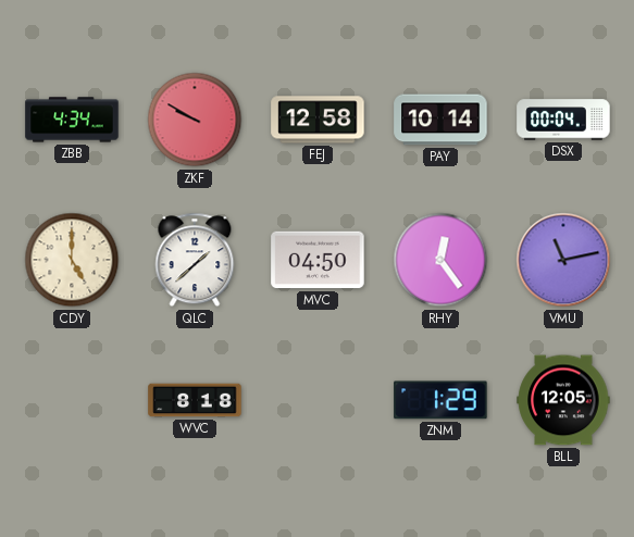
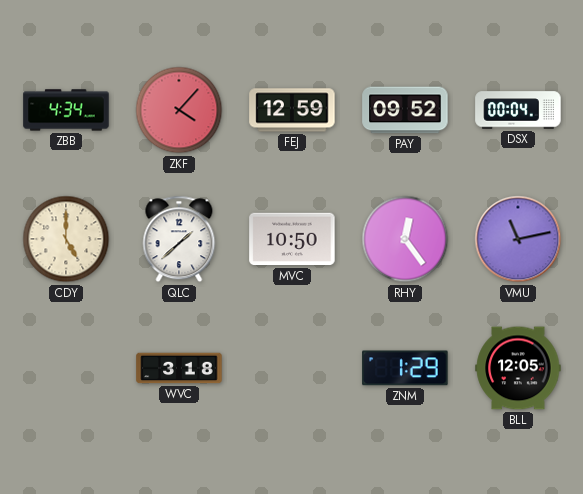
ZKF: 9:50 -> 4:07
FEJ: 12:58 -> 12:59
PAY: 10:14 -> 09:52
MVC: 04:50 -> 10:50
WVC: 8:18 -> 3:18
